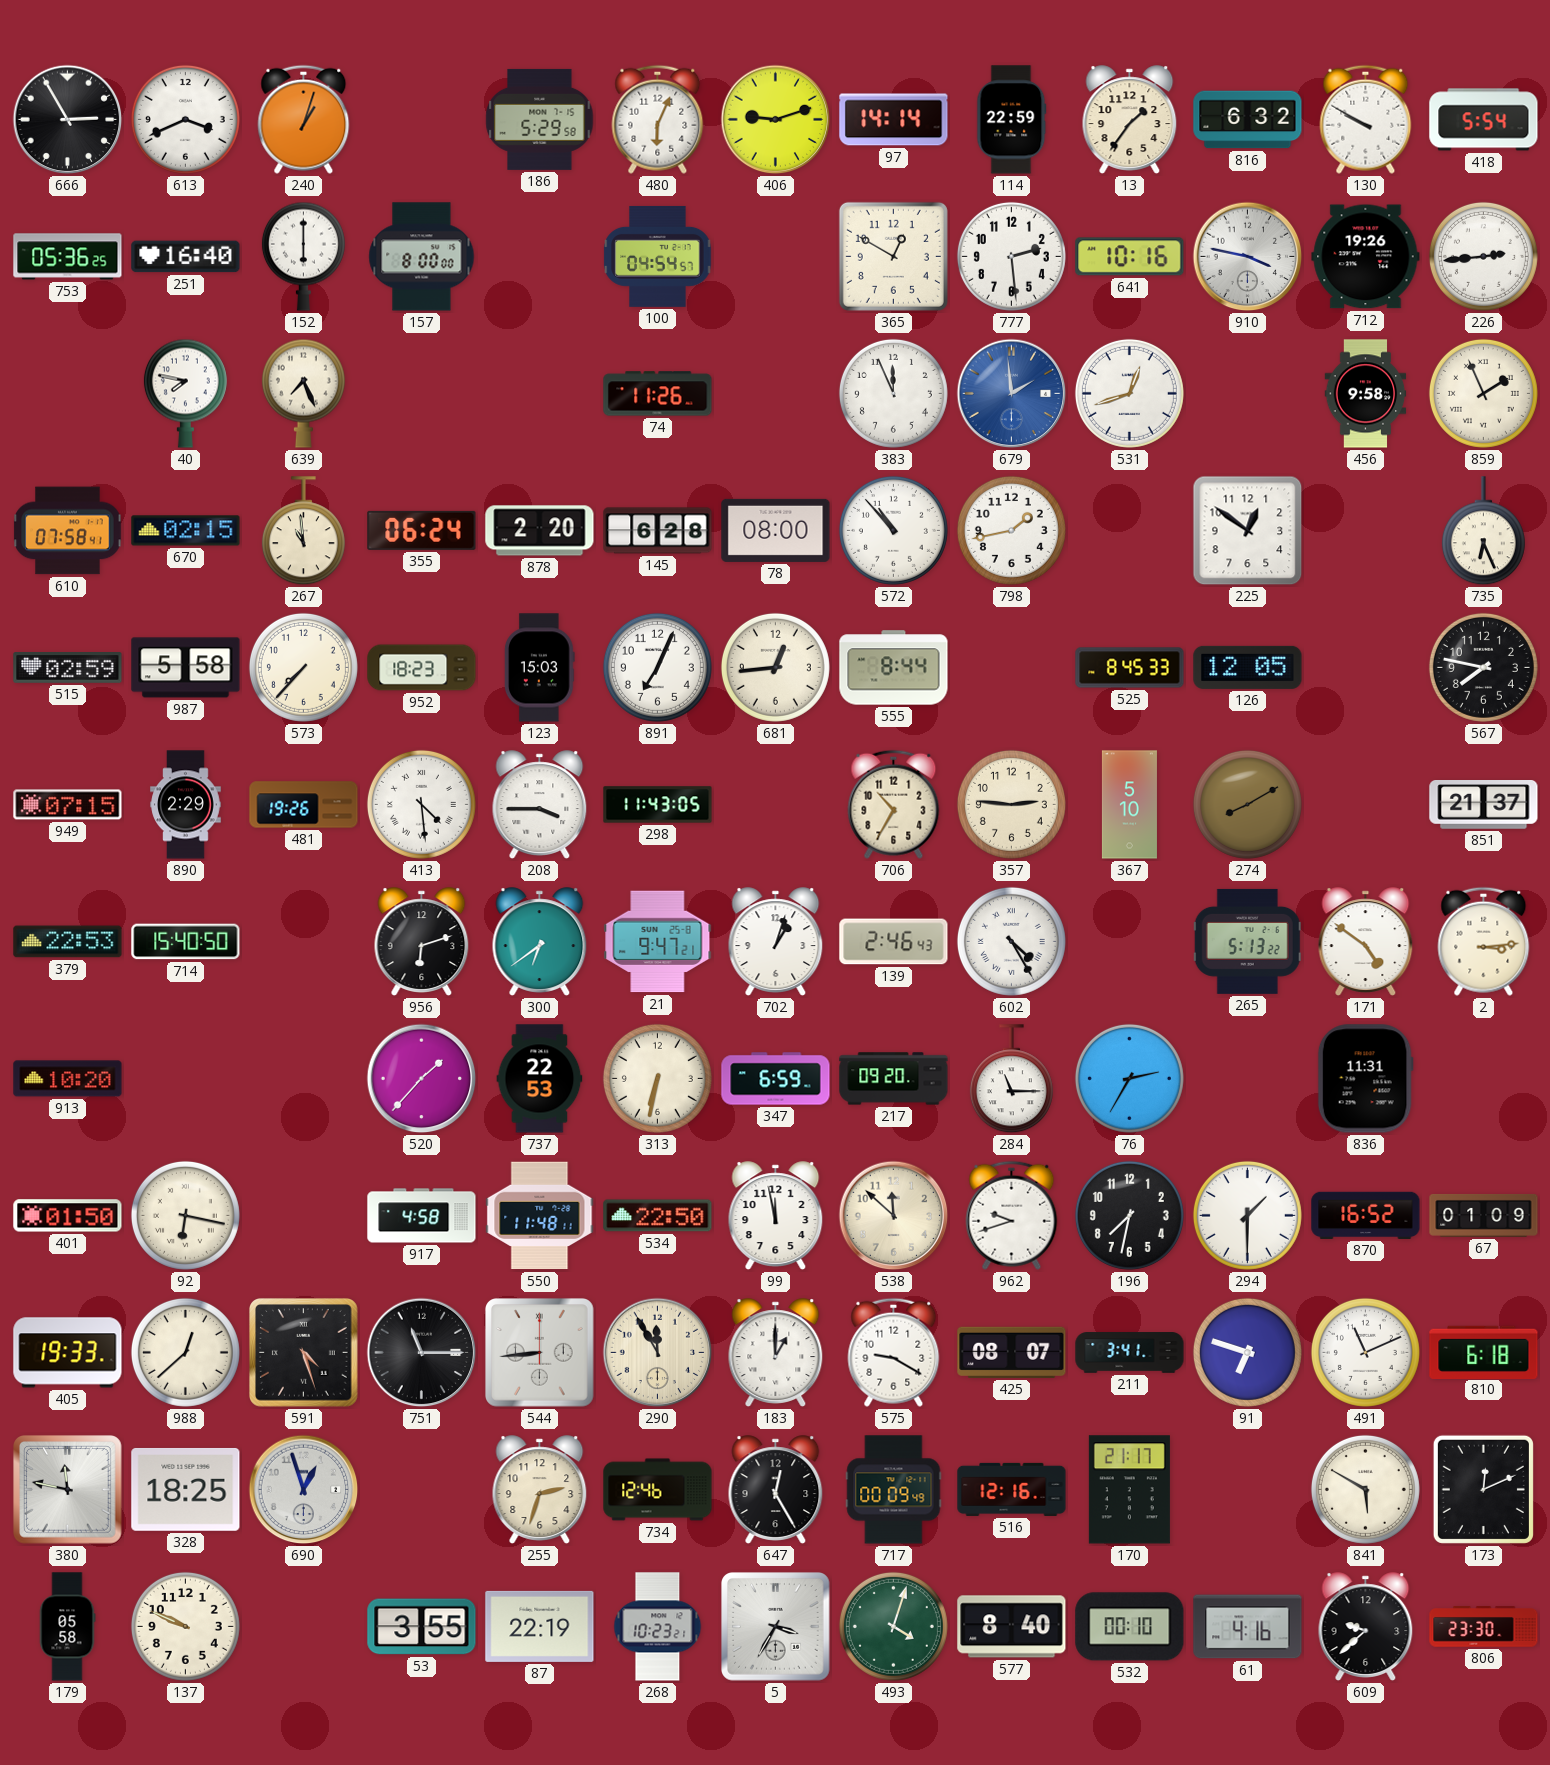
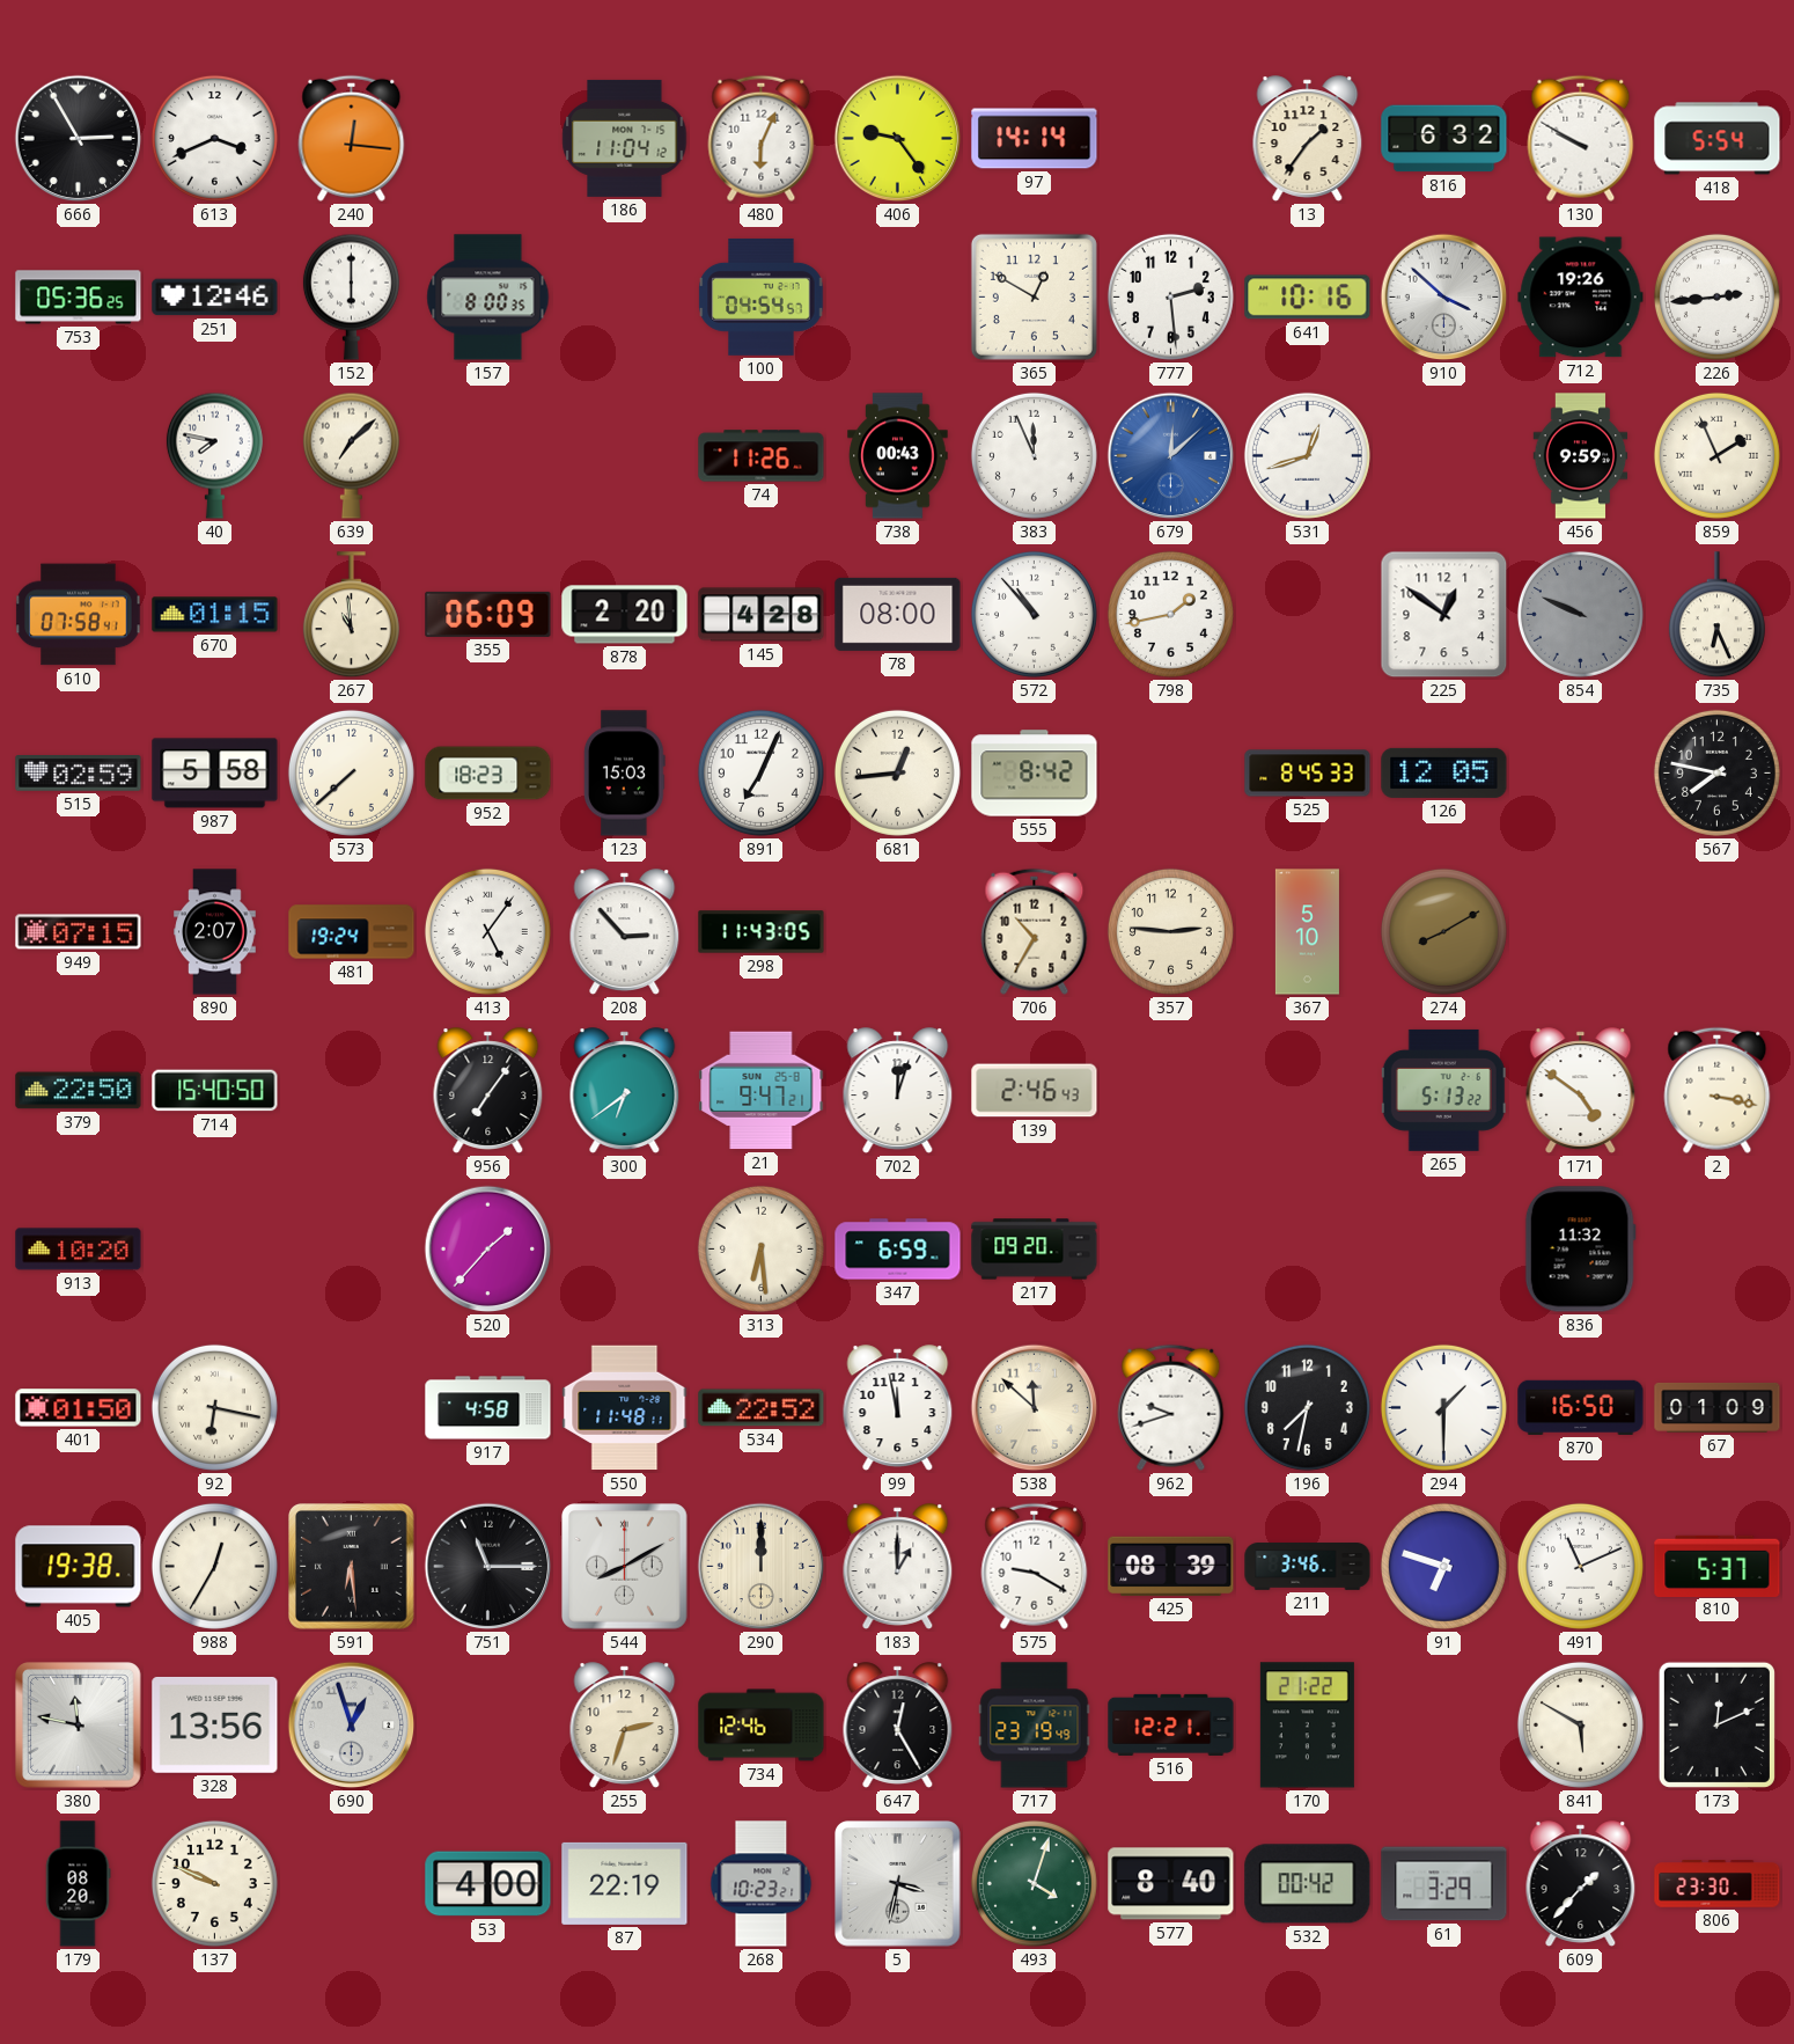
240: 1:03 -> 12:16
186: 5:29 -> 11:04
406: 9:12 -> 9:24
114: 22:59 -> none
251: 16:40 -> 12:46
157: 8:00:00 -> 8:00:35
910: 3:47 -> 3:52
639: 7:26 -> 7:08
738: none -> 00:43
679: 1:59 -> 12:08
456: 9:58 -> 9:59
670: 02:15 -> 01:15
355: 06:24 -> 06:09
145: 6:28 -> 4:28
854: none -> 9:49
573: 7:37 -> 7:38
555: 8:44 -> 8:42
890: 2:29 -> 2:07
481: 19:26 -> 19:24
413: 4:29 -> 5:06
208: 3:45 -> 2:53
851: 21:37 -> none
379: 22:53 -> 22:50
956: 6:12 -> 7:06
702: 1:03 -> 12:03
602: 4:25 -> none
2: 3:14 -> 3:17
737: 22:53 -> none
313: 6:32 -> 6:29
284: 11:15 -> none
76: 2:35 -> none
836: 11:31 -> 11:32
534: 22:50 -> 22:52
870: 16:52 -> 16:50
405: 19:33 -> 19:38
988: 12:38 -> 12:35
591: 4:27 -> 6:29
544: 8:44 -> 8:10
290: 11:55 -> 12:00
425: 08:07 -> 08:39
211: 3:41 -> 3:46
810: 6:18 -> 5:37
328: 18:25 -> 13:56
717: 00:09 -> 23:19
516: 12:16 -> 12:21
170: 21:17 -> 21:22
179: 05:58 -> 08:20
53: 3:55 -> 4:00
5: 3:35 -> 3:32
532: 00:10 -> 00:42
61: 4:16 -> 3:29
609: 9:38 -> 1:37
